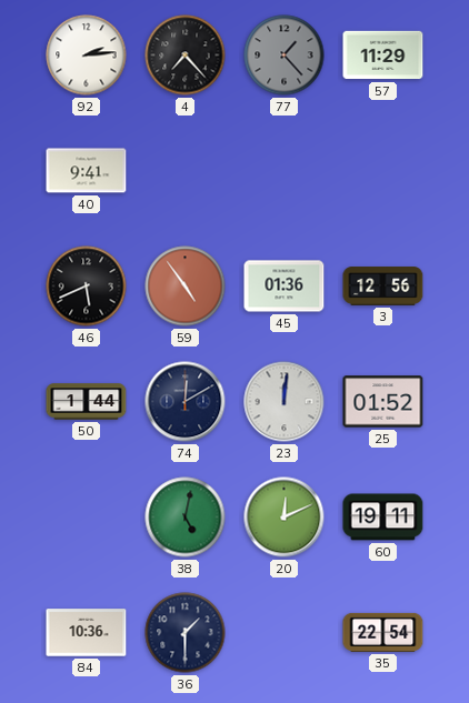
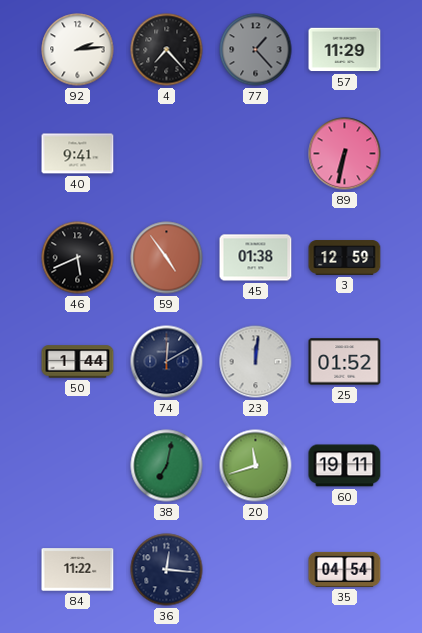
89: none -> 6:32
45: 01:36 -> 01:38
3: 12:56 -> 12:59
38: 5:02 -> 7:02
20: 12:11 -> 11:42
84: 10:36 -> 11:22
36: 1:30 -> 12:16
35: 22:54 -> 04:54
